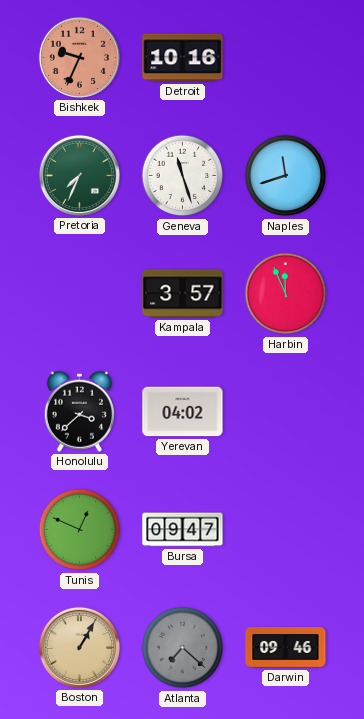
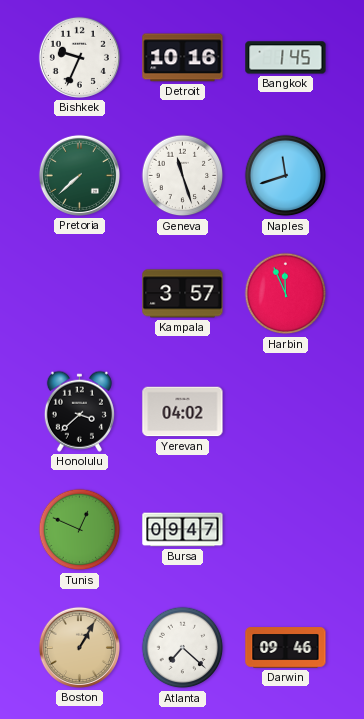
Bishkek dial: salmon -> white
Bangkok: none -> 1:45
Pretoria: 7:34 -> 7:38
Atlanta dial: grey -> white
